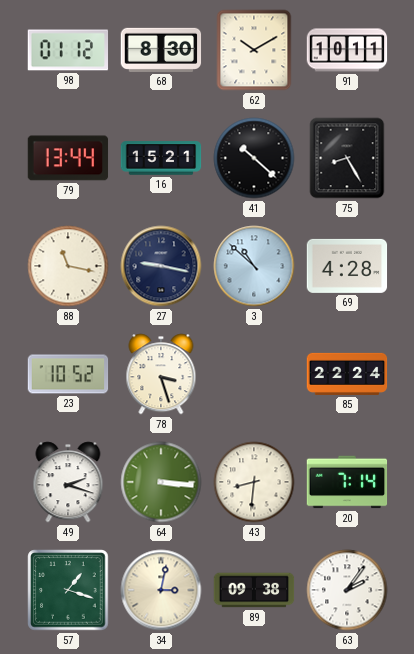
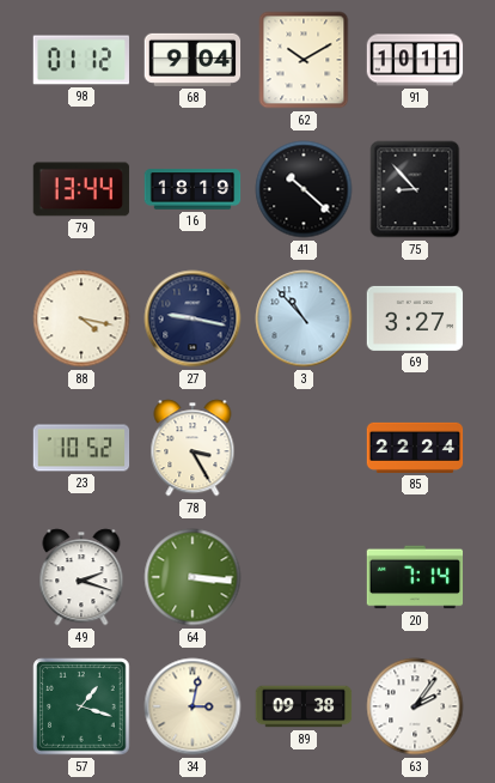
68: 8:30 -> 9:04
16: 15:21 -> 18:19
75: 8:25 -> 8:53
88: 11:17 -> 4:17
3: 10:52 -> 10:53
69: 4:28 -> 3:27
78: 3:27 -> 3:25
43: 8:31 -> none
